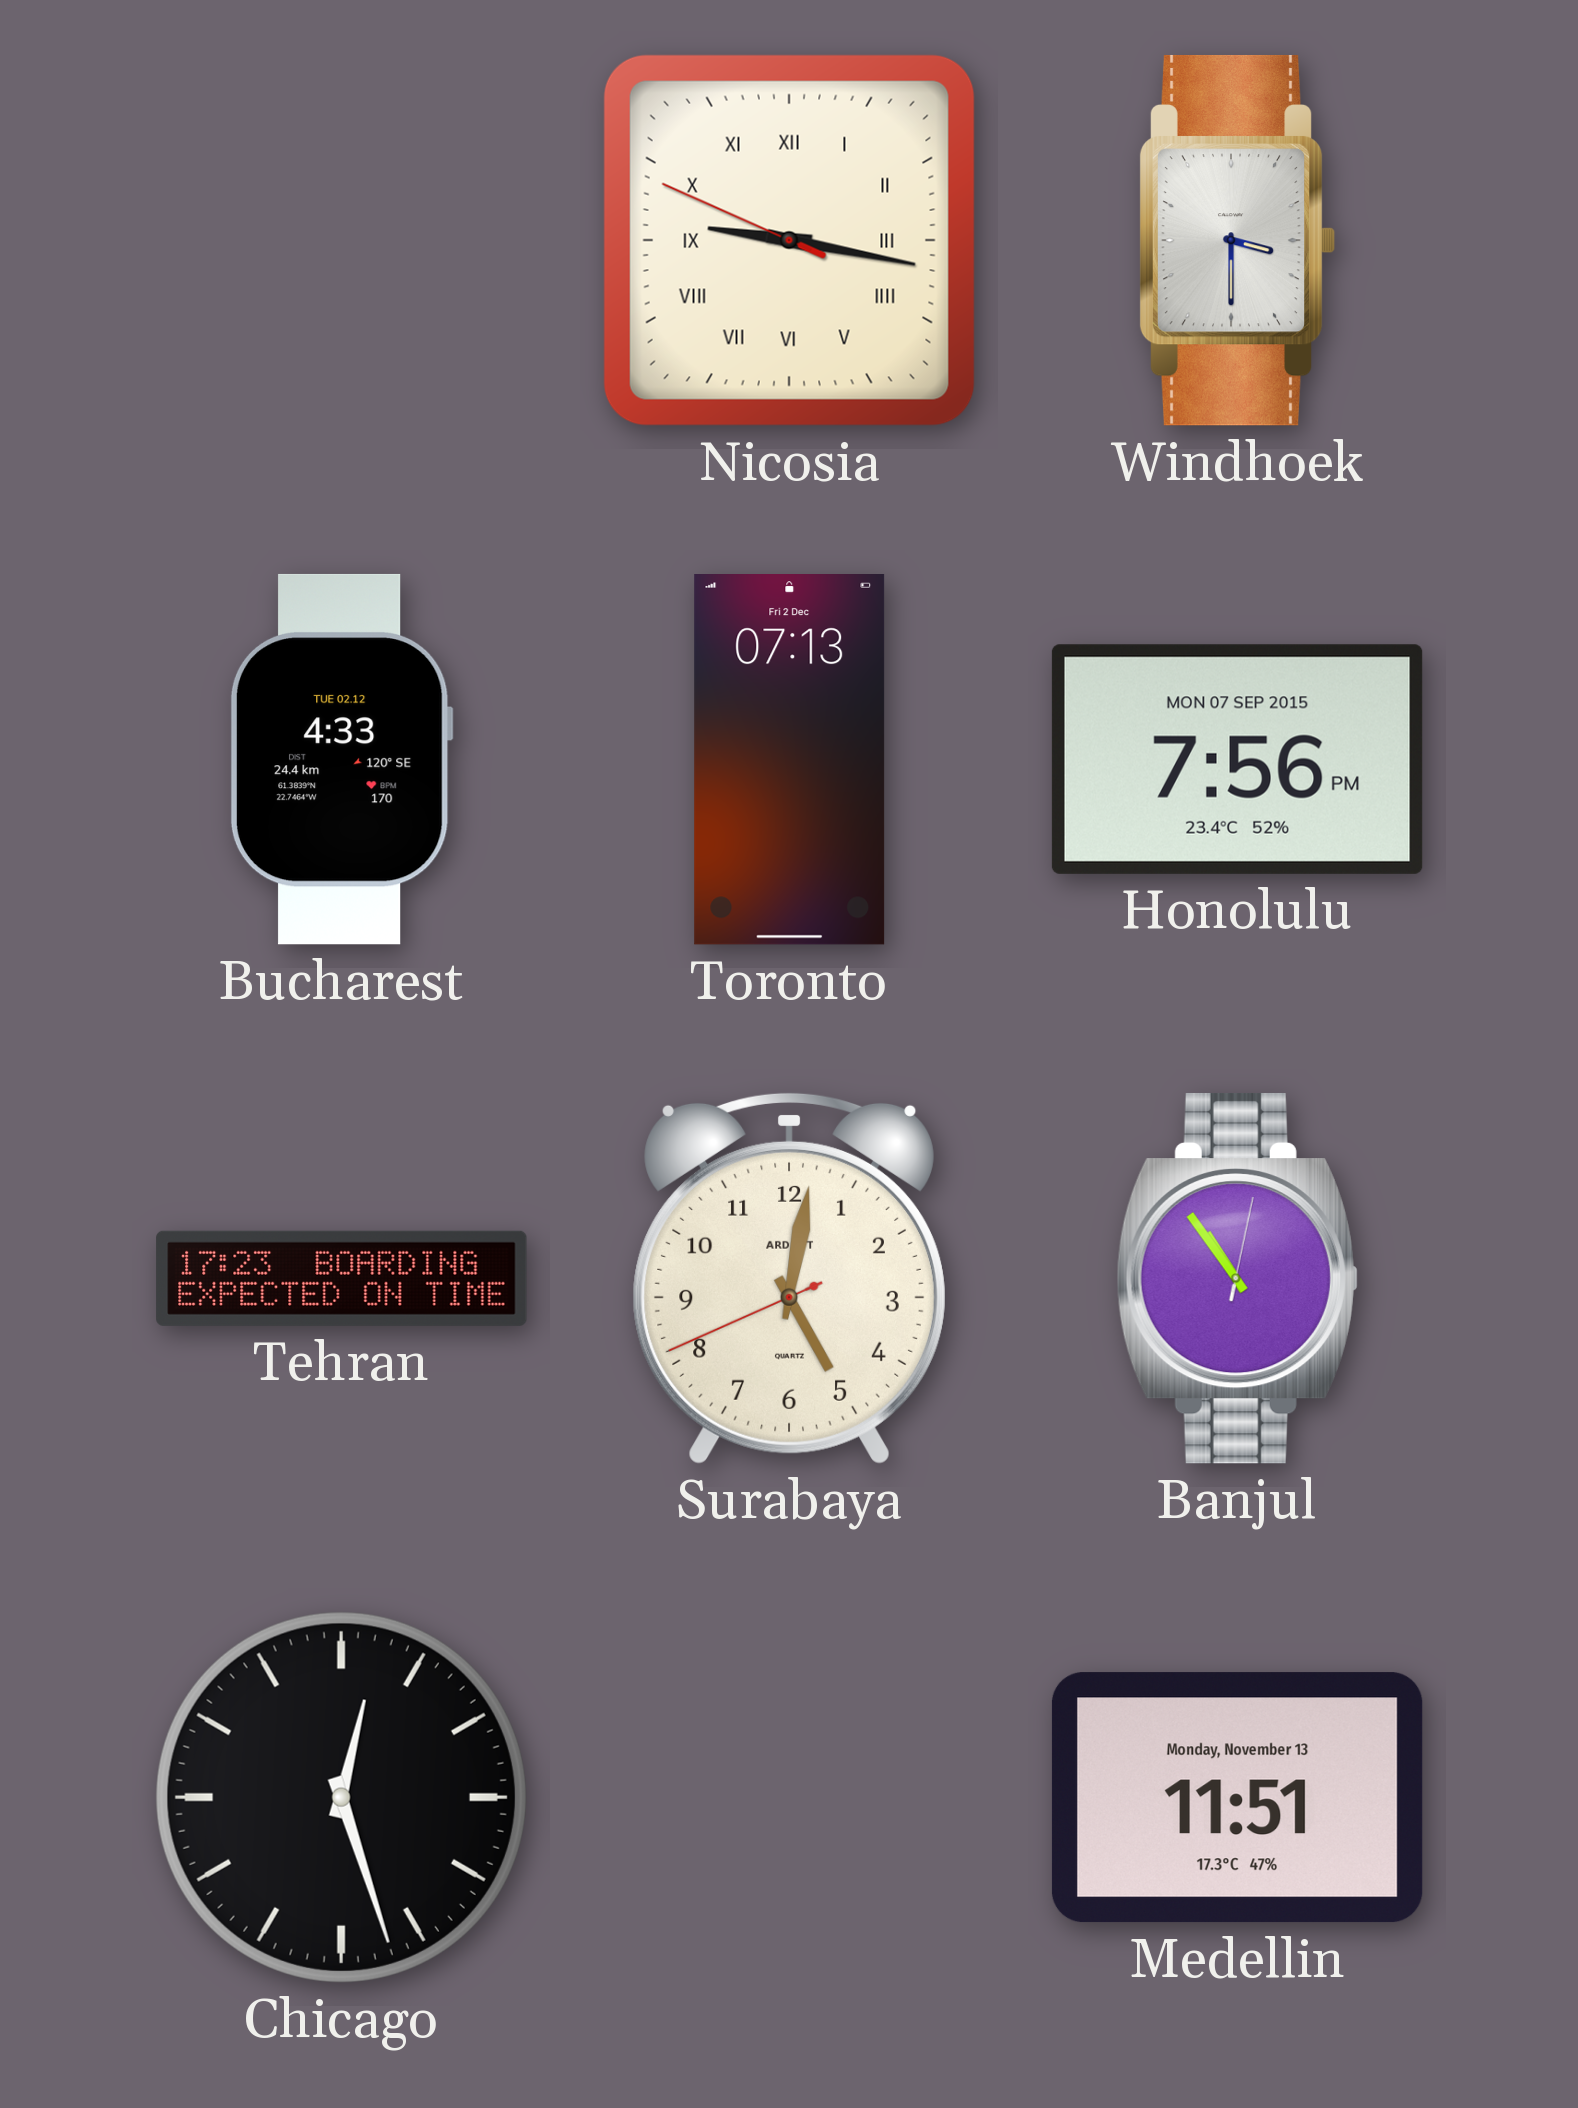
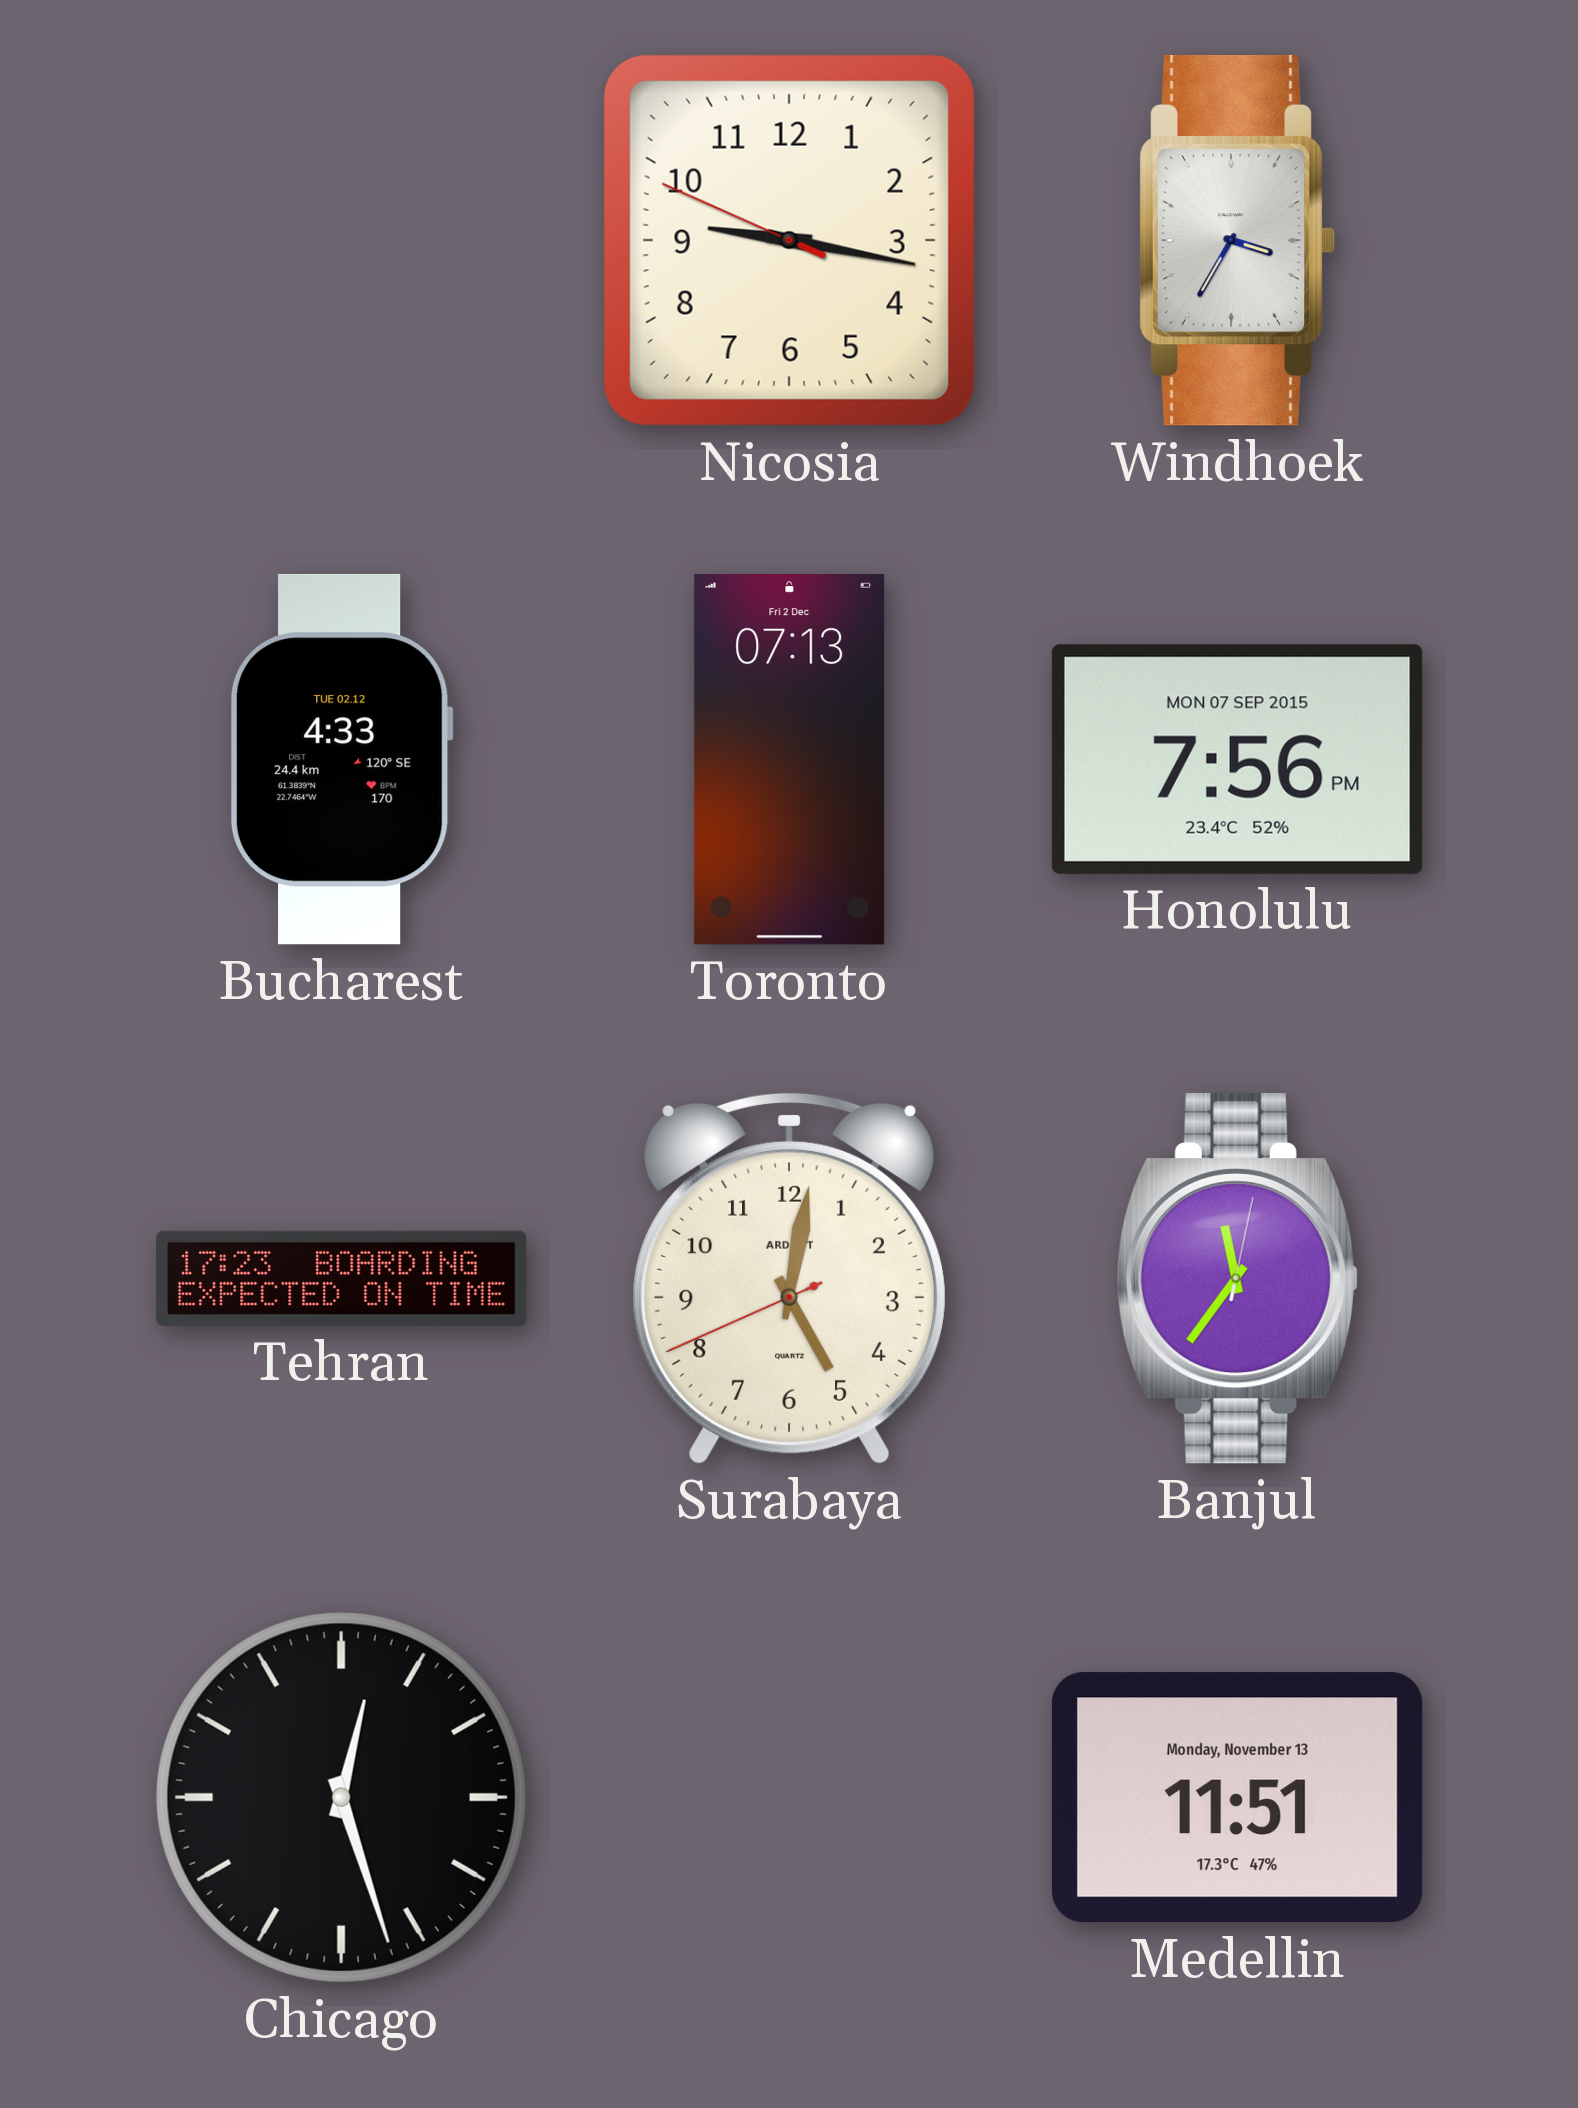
Nicosia numerals: Roman -> Arabic
Windhoek: 3:30 -> 3:35
Banjul: 10:54 -> 11:36
